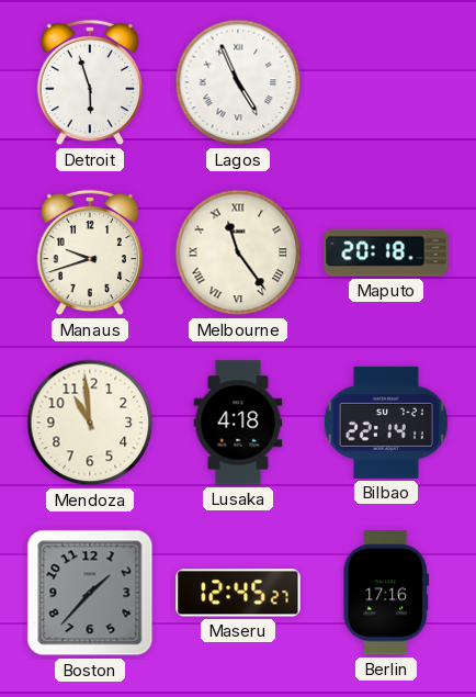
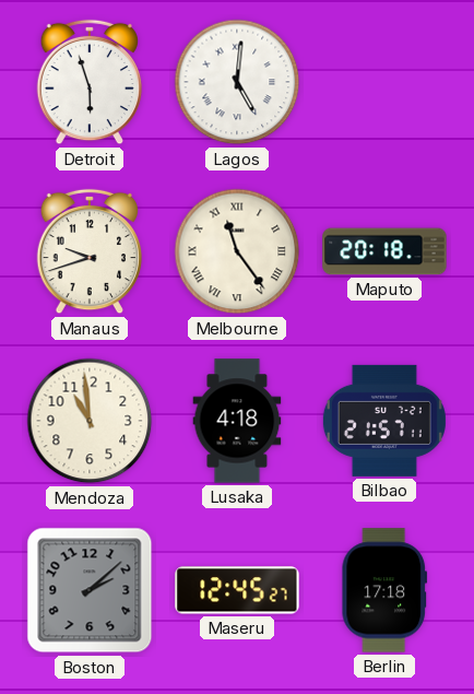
Lagos: 4:56 -> 5:01
Bilbao: 22:14 -> 21:57
Boston: 1:37 -> 2:08
Berlin: 17:16 -> 17:18
